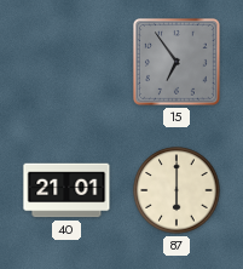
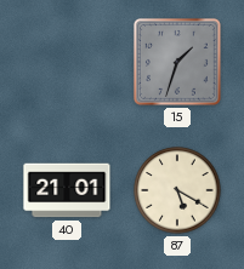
15: 6:54 -> 1:33
87: 6:00 -> 5:20
